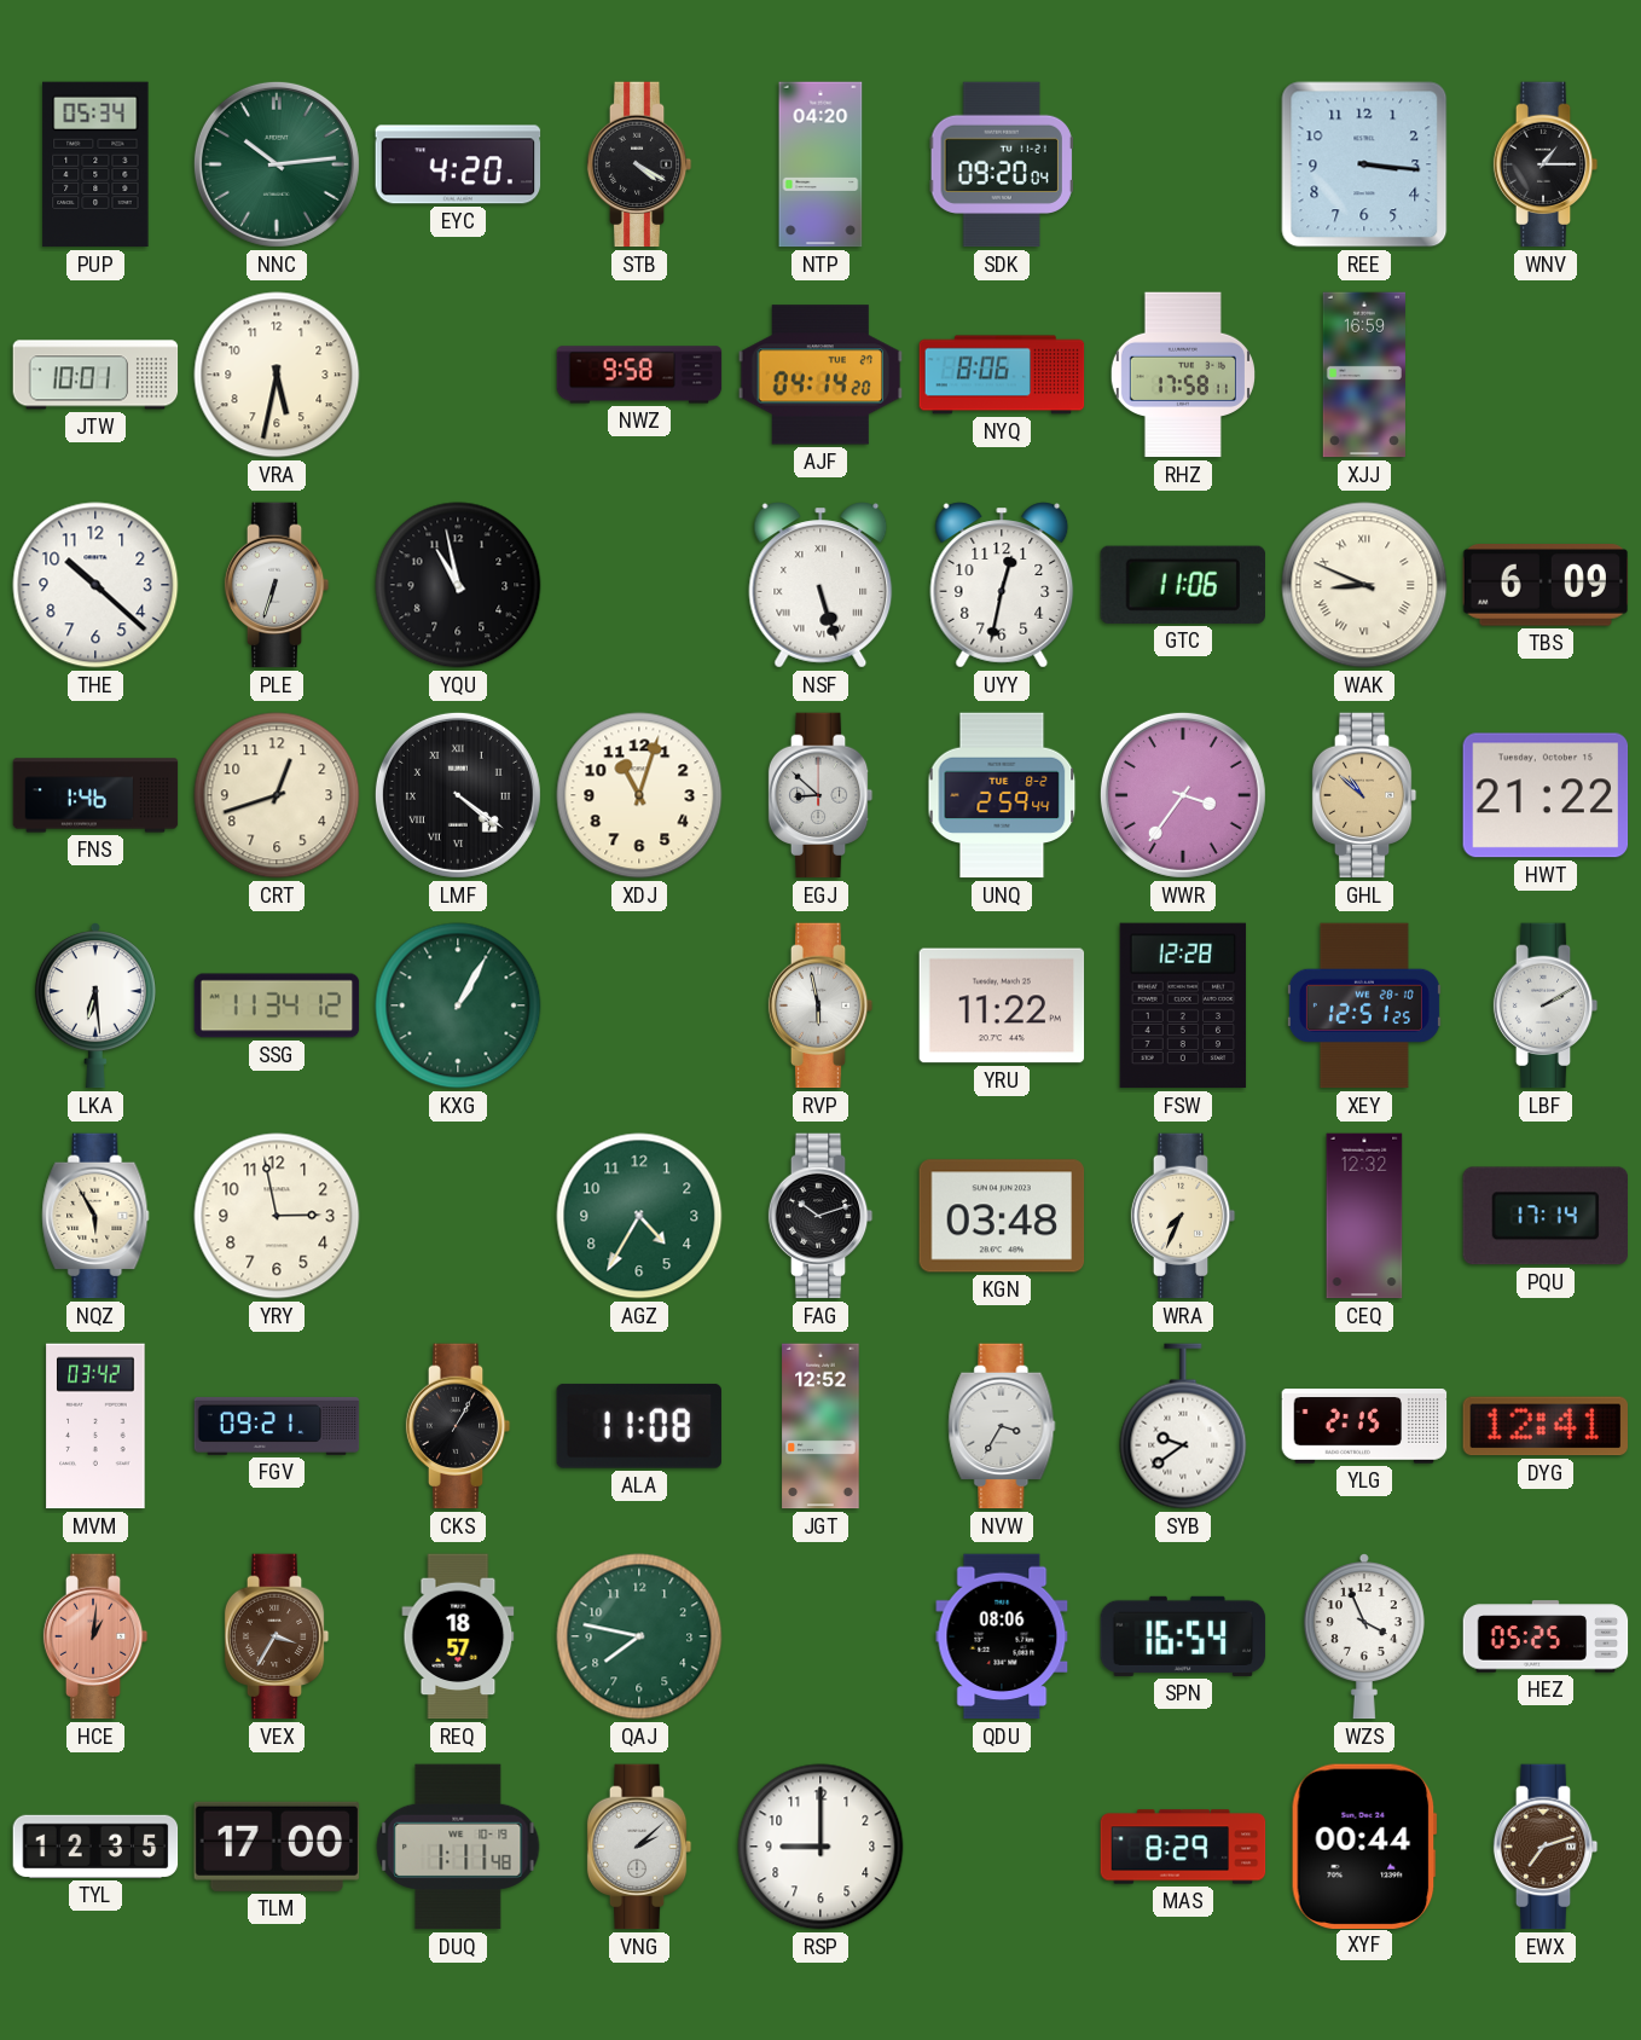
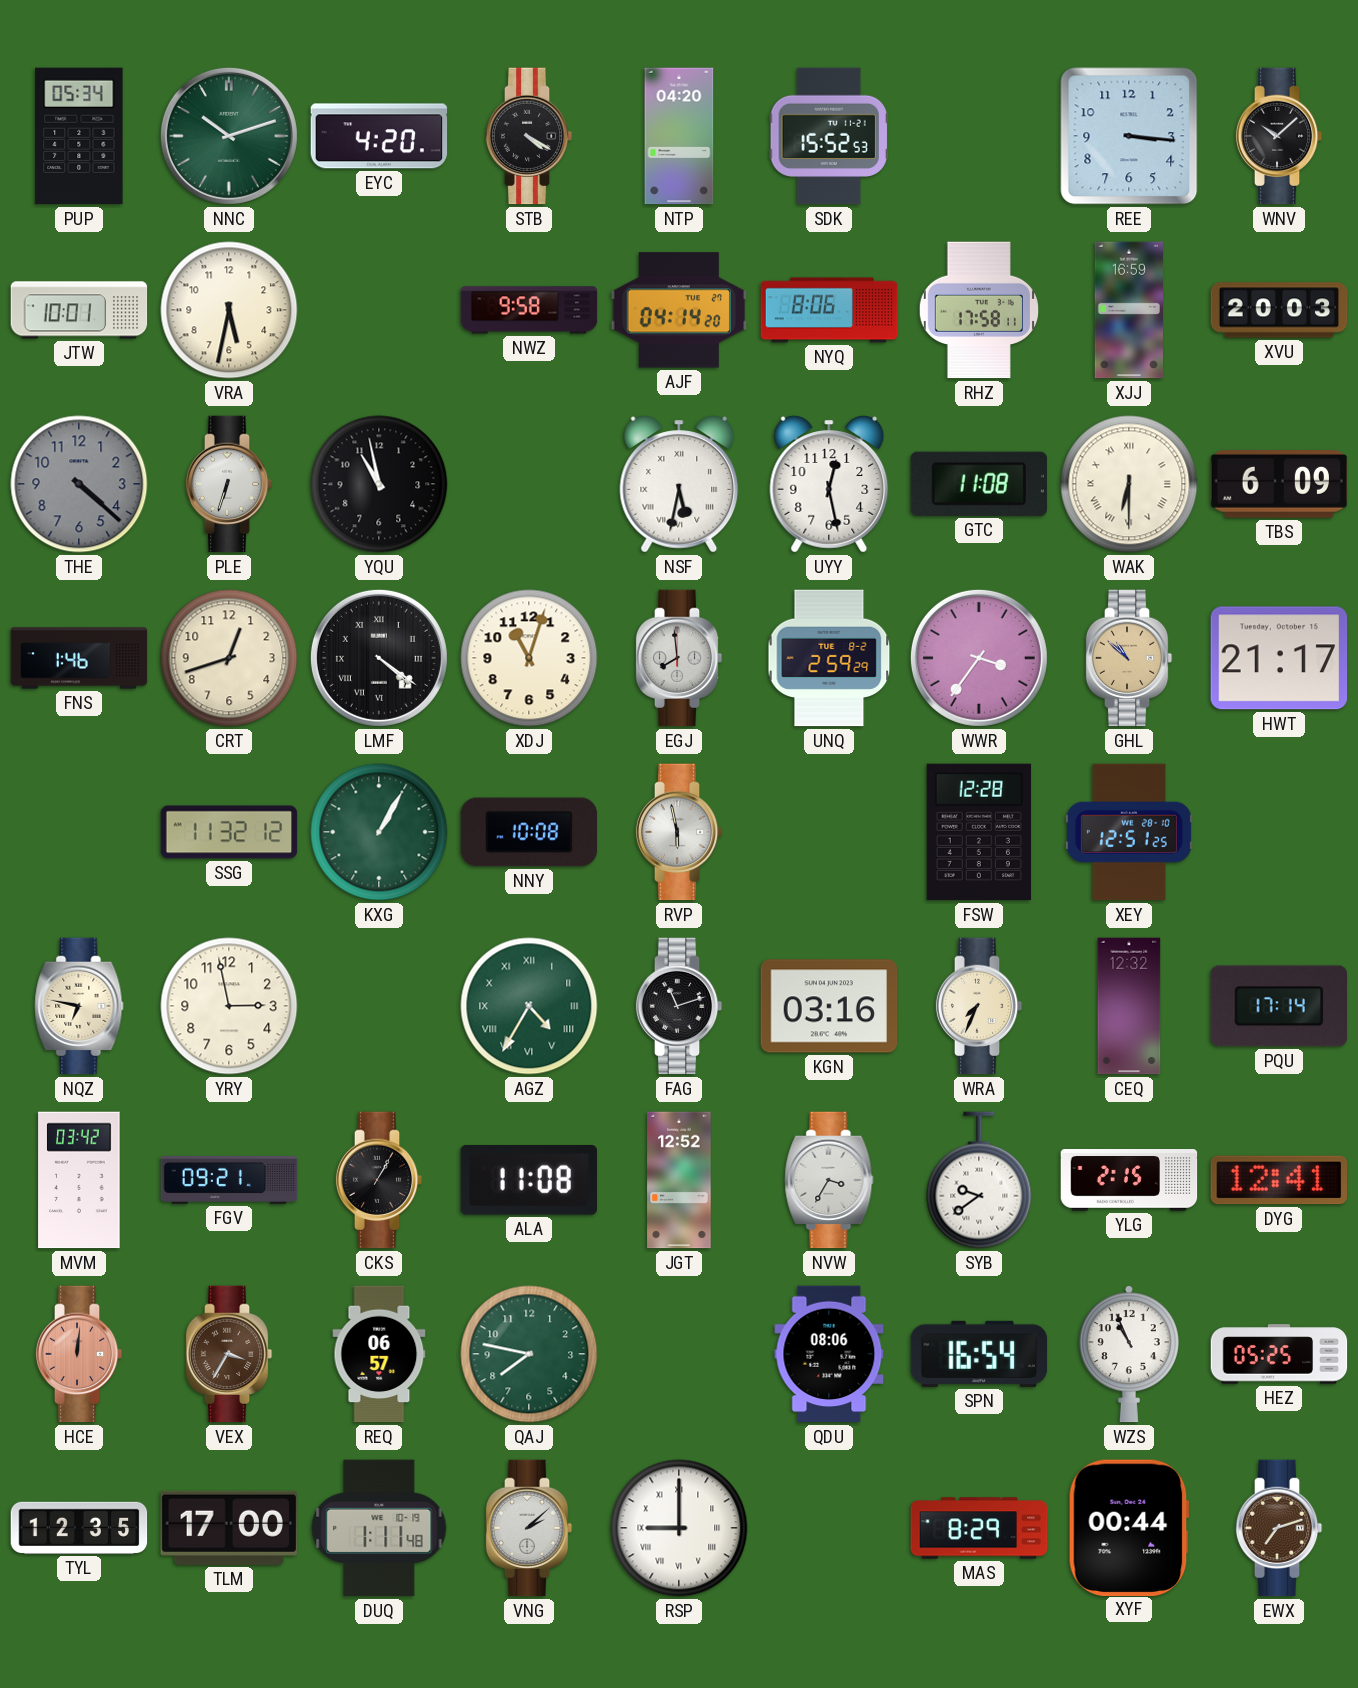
NNC: 10:14 -> 10:12
SDK: 09:20 -> 15:52
WNV: 1:15 -> 10:08
XVU: none -> 20:03
THE: 10:22 -> 4:22
THE dial: white -> grey
NSF: 5:27 -> 5:32
UYY: 12:32 -> 12:28
GTC: 11:06 -> 11:08
WAK: 8:49 -> 6:30
EGJ: 8:52 -> 7:59
UNQ: 2:59:44 -> 2:59:29
HWT: 21:22 -> 21:17
LKA: 6:29 -> none
SSG: 11:34 -> 11:32
NNY: none -> 10:08
YRU: 11:22 -> none
LBF: 2:10 -> none
NQZ: 5:55 -> 6:47
AGZ numerals: Arabic -> Roman
FAG: 10:12 -> 11:12
KGN: 03:48 -> 03:16
HCE: 1:01 -> 12:01
REQ: 18:57 -> 06:57
WZS: 3:56 -> 10:56
RSP numerals: Arabic -> Roman
